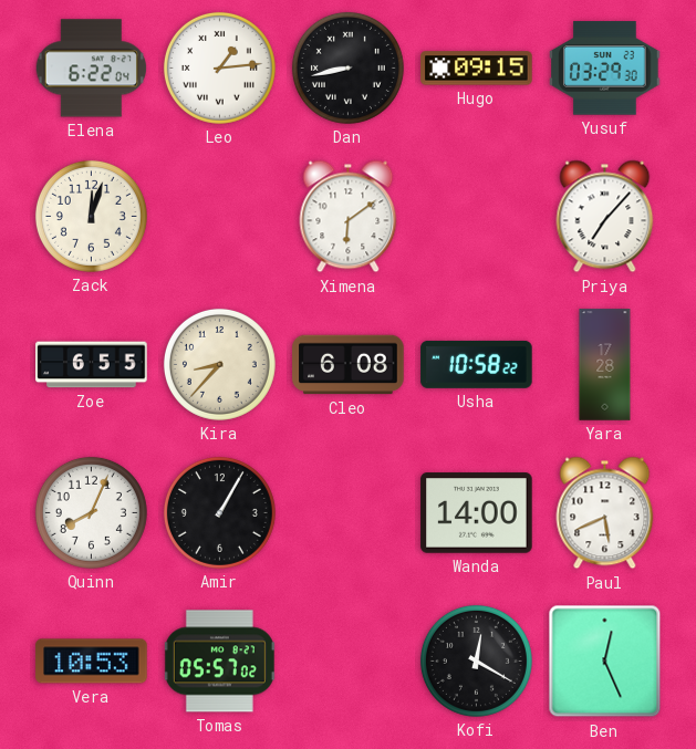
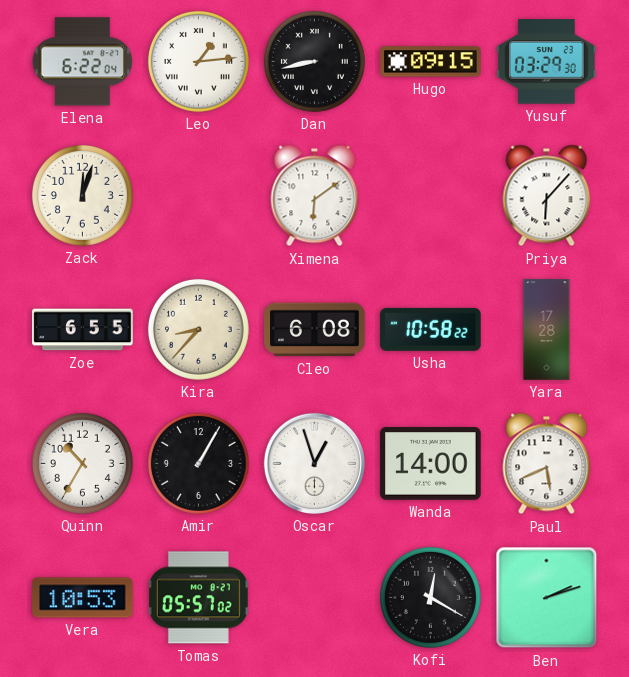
Priya: 7:07 -> 6:07
Quinn: 8:04 -> 10:35
Oscar: none -> 12:57
Ben: 12:26 -> 2:12
